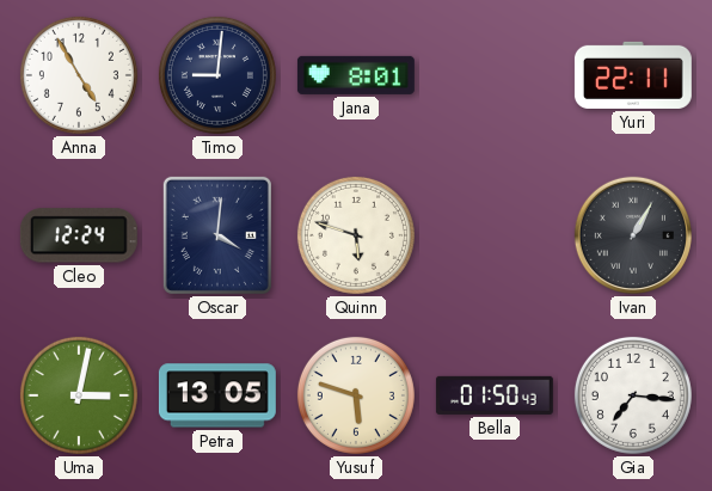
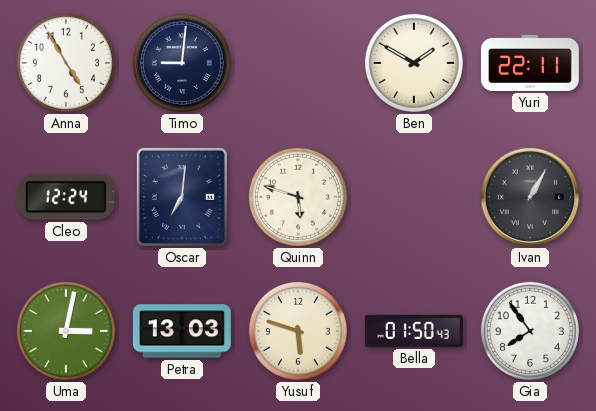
Jana: 8:01 -> none
Ben: none -> 1:50
Oscar: 4:01 -> 7:01
Petra: 13:05 -> 13:03
Gia: 7:16 -> 7:54
